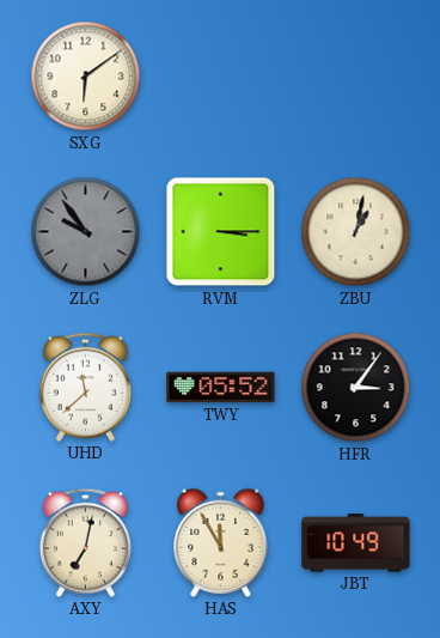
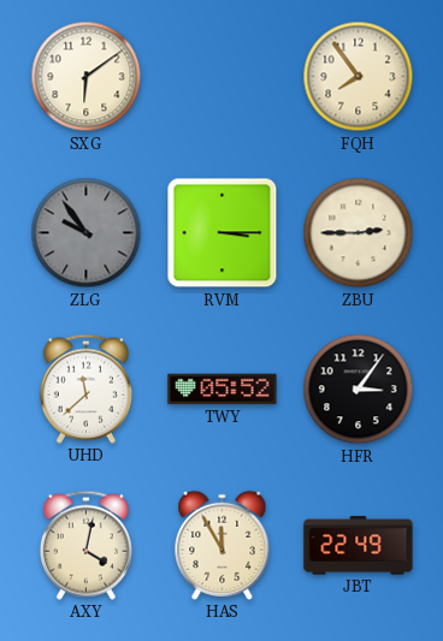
FQH: none -> 7:54
ZBU: 1:02 -> 2:45
AXY: 7:02 -> 4:02
JBT: 10:49 -> 22:49
